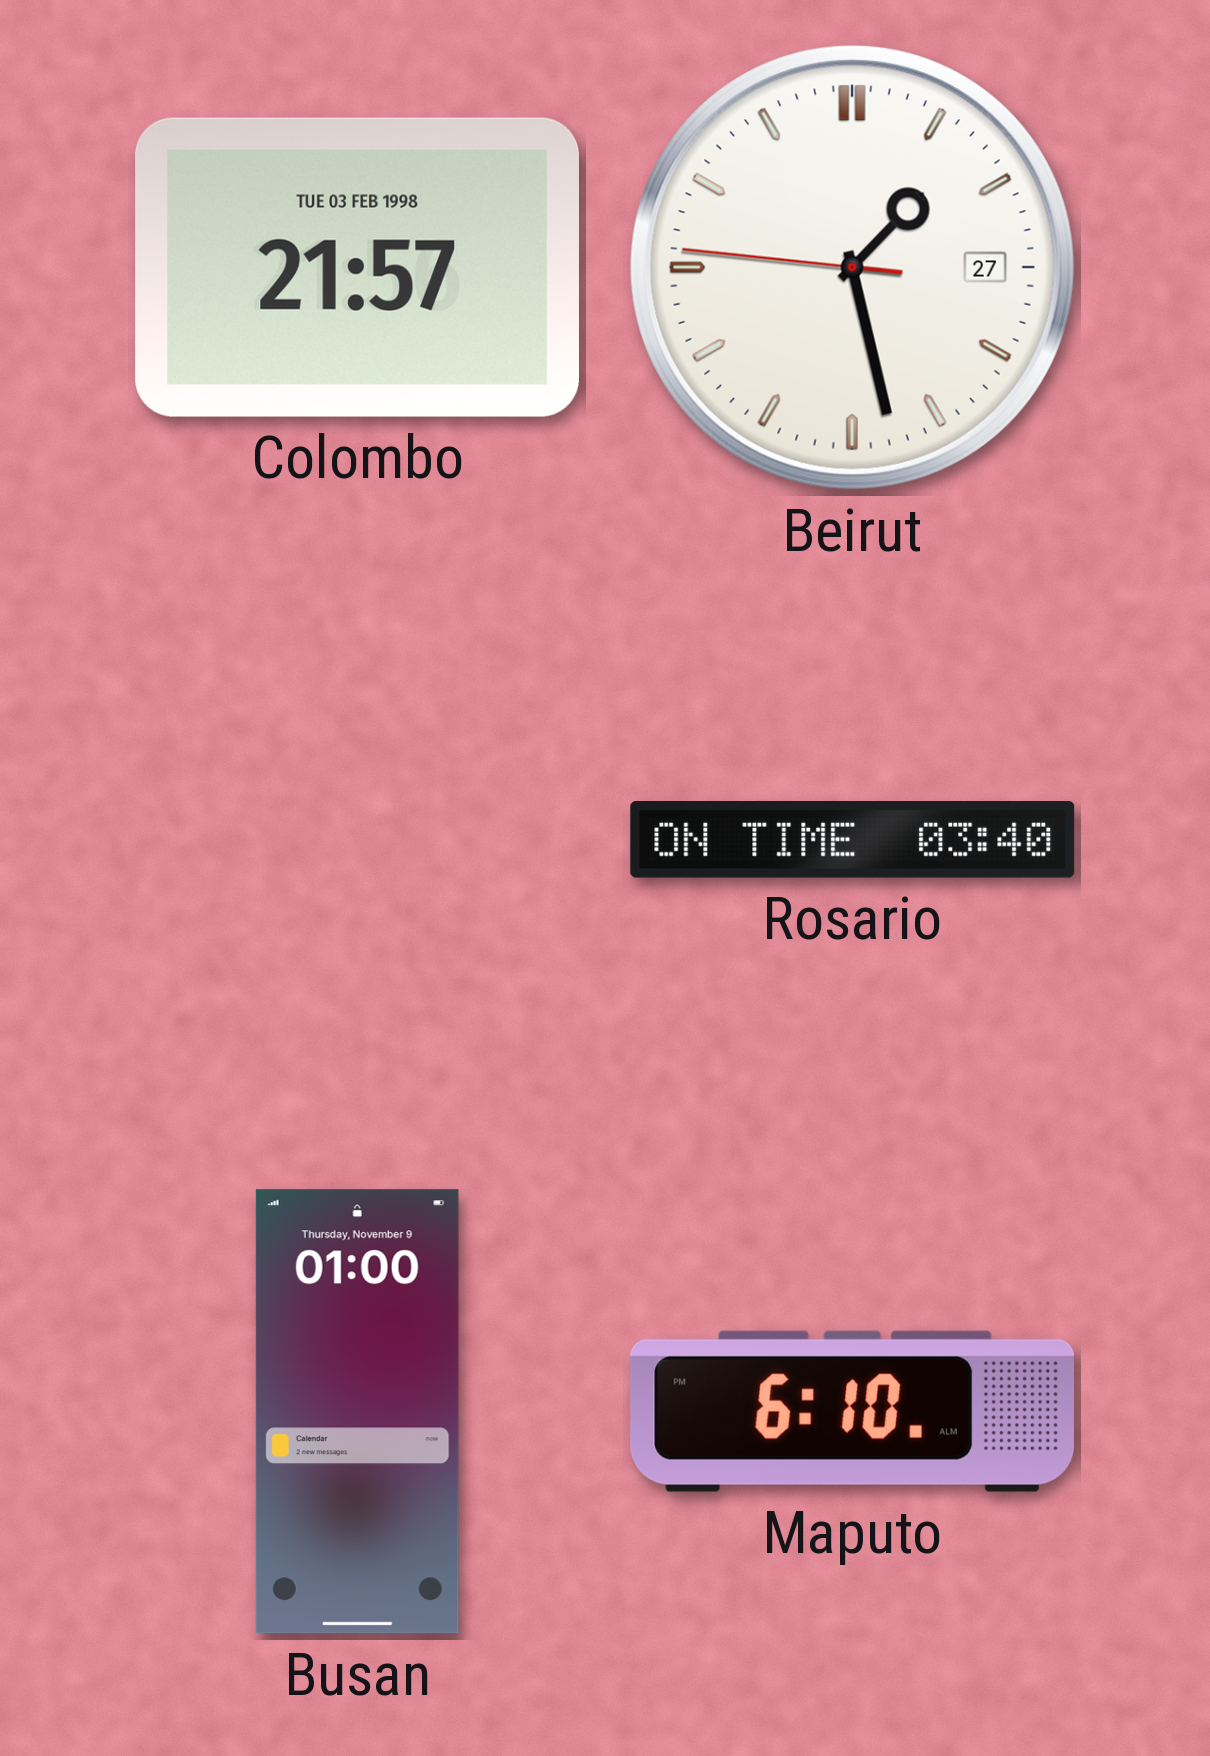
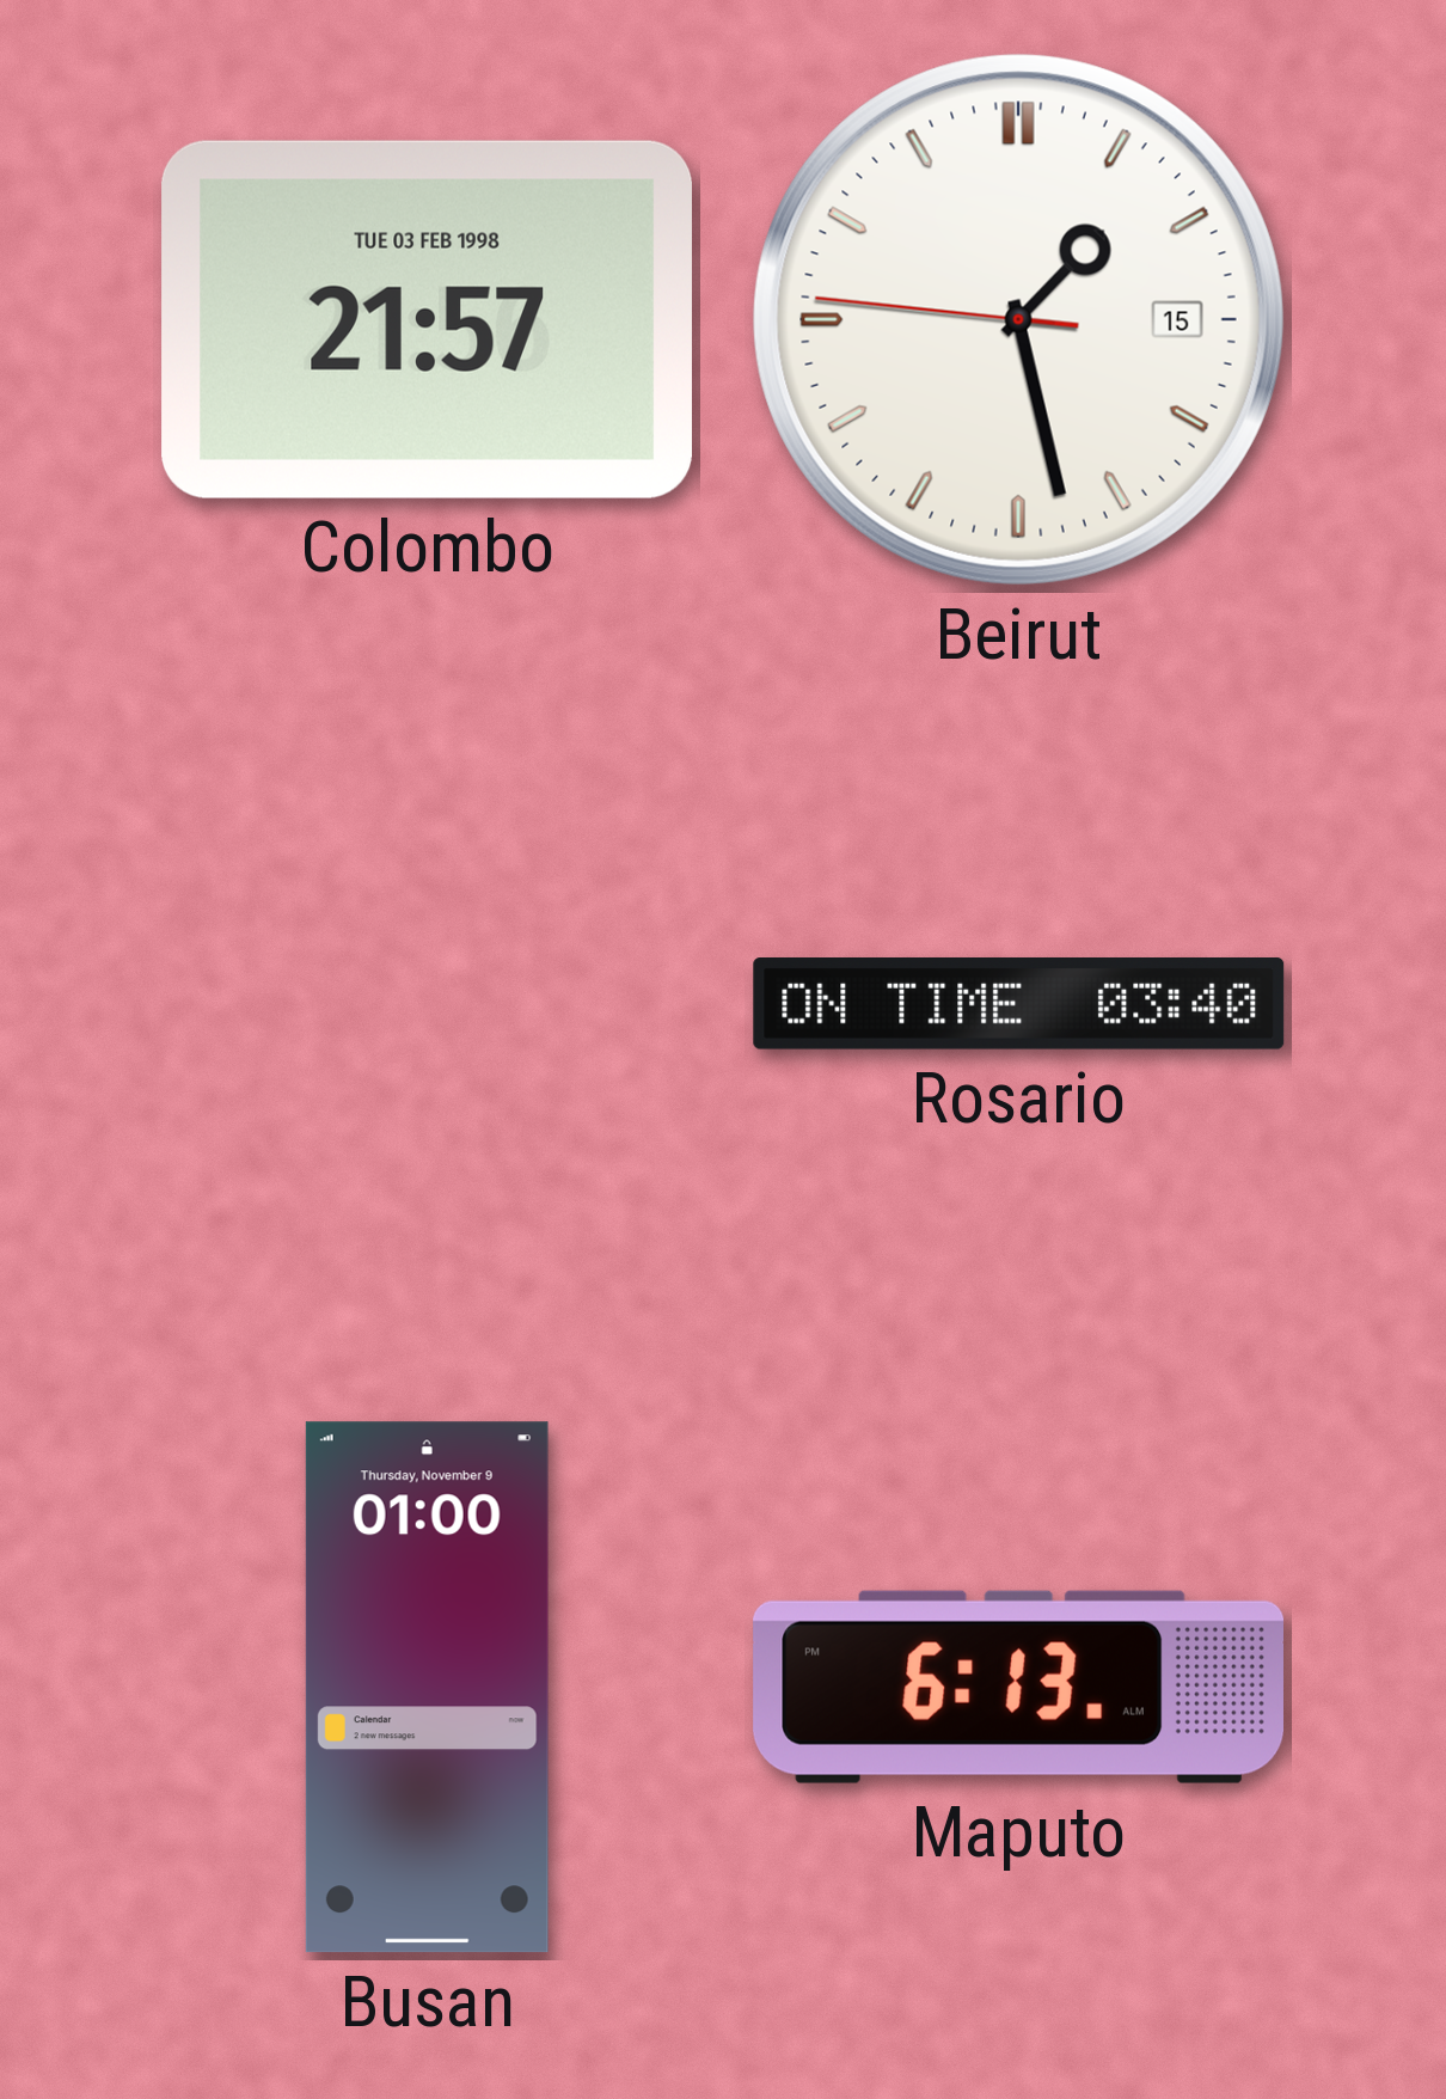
Beirut date: 27 -> 15
Maputo: 6:10 -> 6:13
